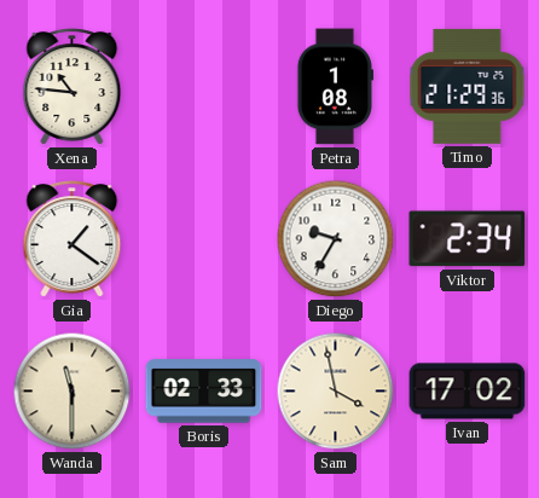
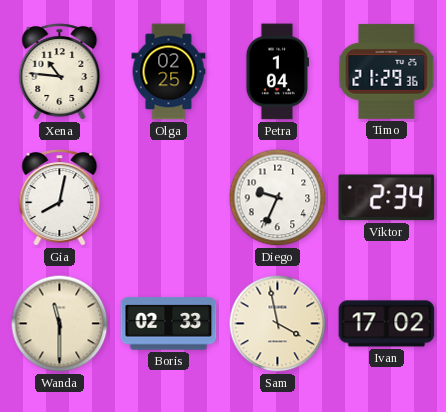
Olga: none -> 02:25
Petra: 1:08 -> 1:04
Gia: 1:21 -> 8:02
Diego: 9:35 -> 9:34
